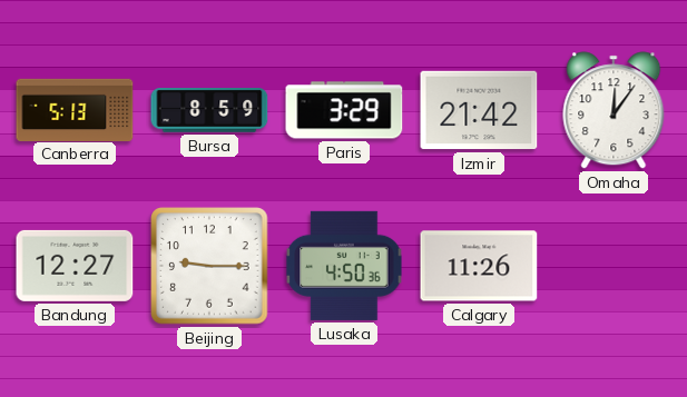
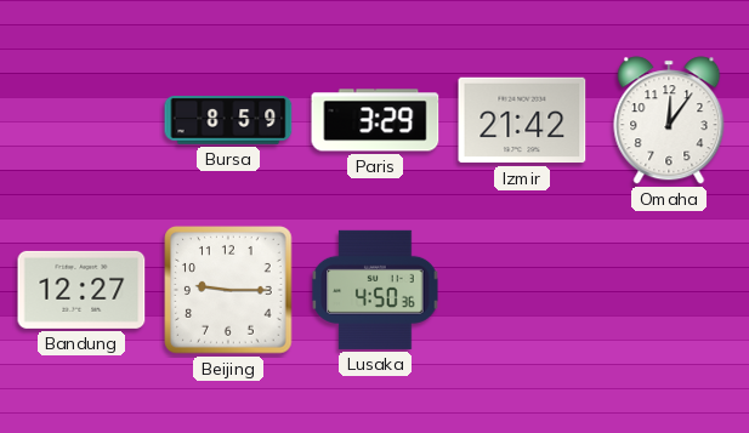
Canberra: 5:13 -> none
Calgary: 11:26 -> none
